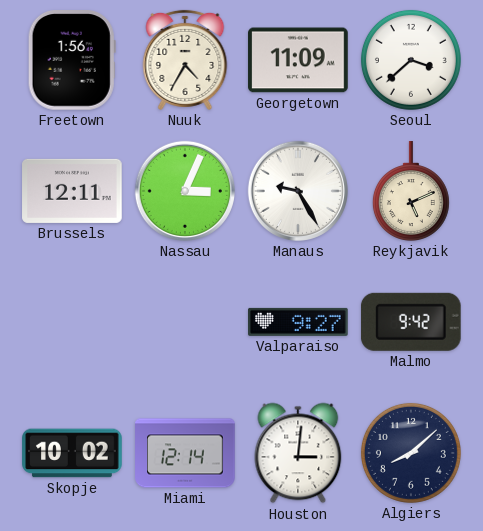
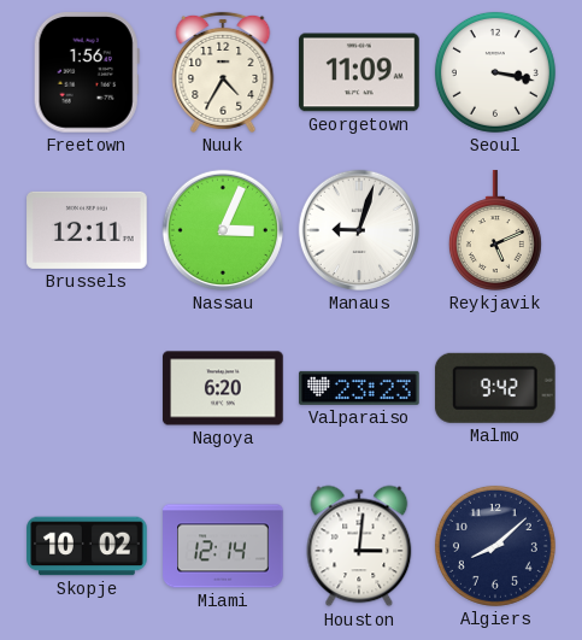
Seoul: 3:38 -> 3:17
Manaus: 9:25 -> 9:03
Nagoya: none -> 6:20
Valparaiso: 9:27 -> 23:23
